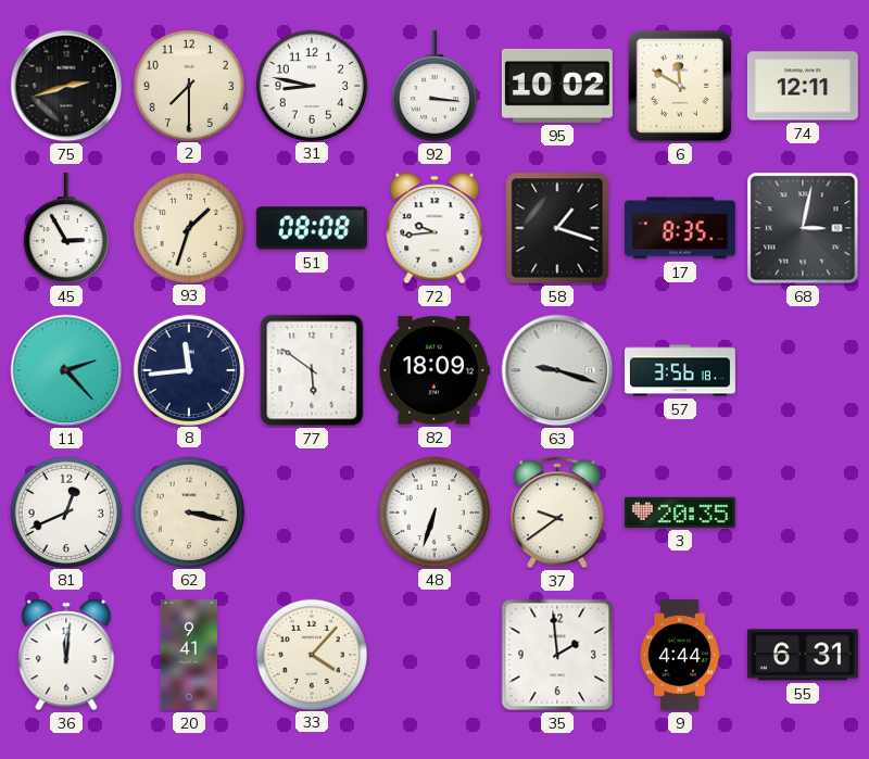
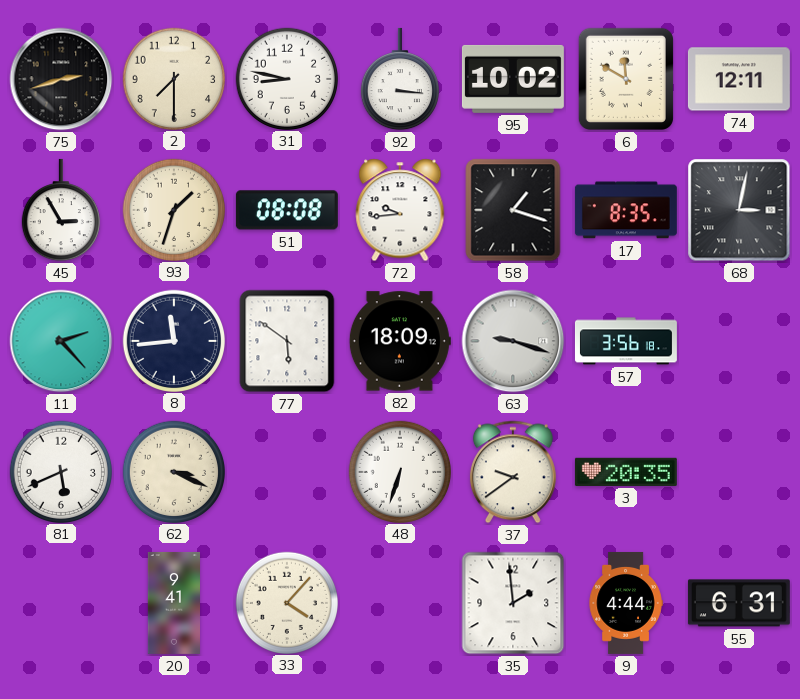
81: 12:41 -> 5:41
62: 3:17 -> 3:19
36: 12:01 -> none
